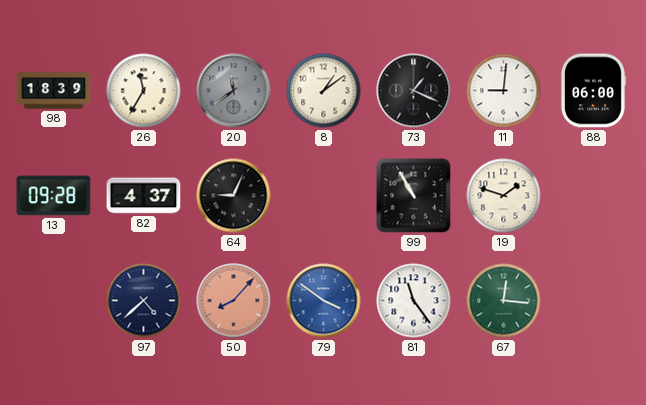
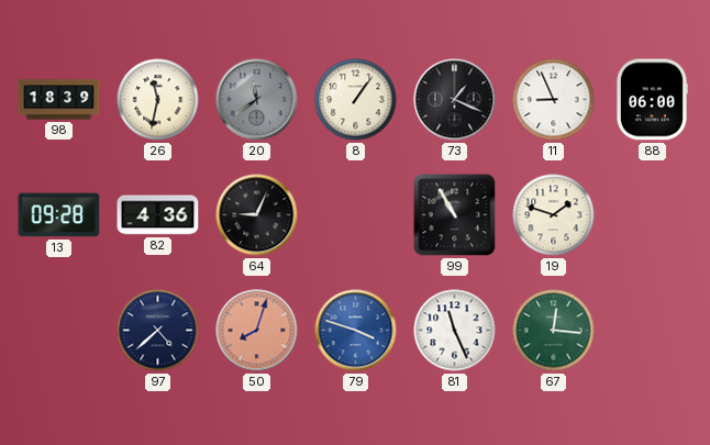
26: 11:35 -> 11:32
8: 1:09 -> 1:06
11: 9:01 -> 8:56
82: 4:37 -> 4:36
50: 8:07 -> 8:03
79: 3:51 -> 3:48
81: 11:24 -> 11:26
